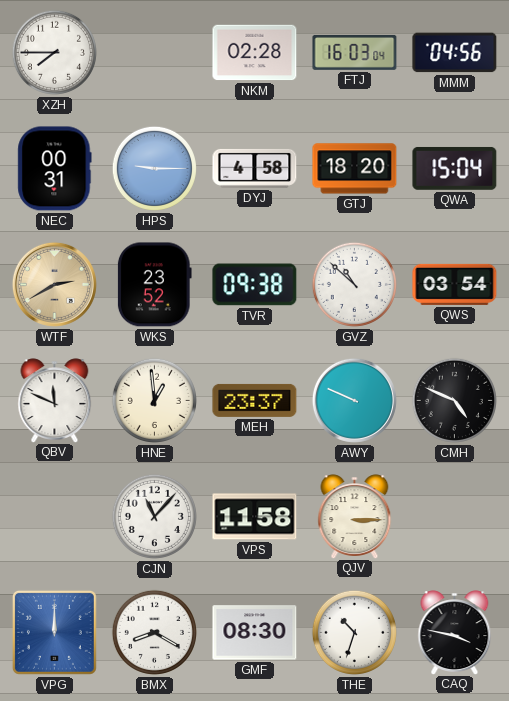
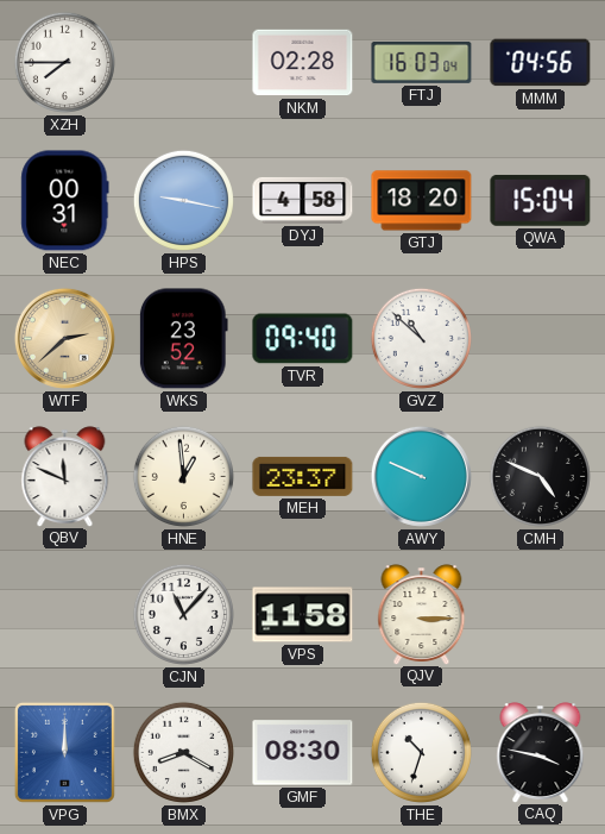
HPS: 9:15 -> 9:17
WTF: 2:40 -> 2:38
TVR: 09:38 -> 09:40
QWS: 03:54 -> none
